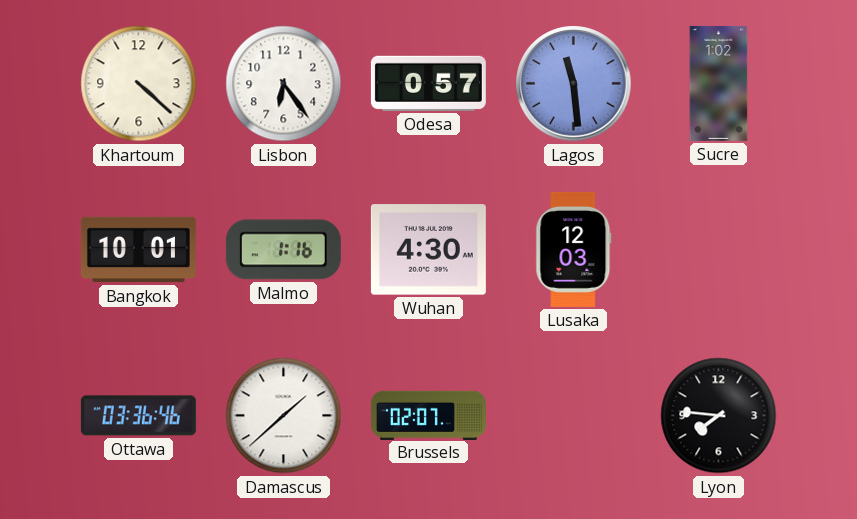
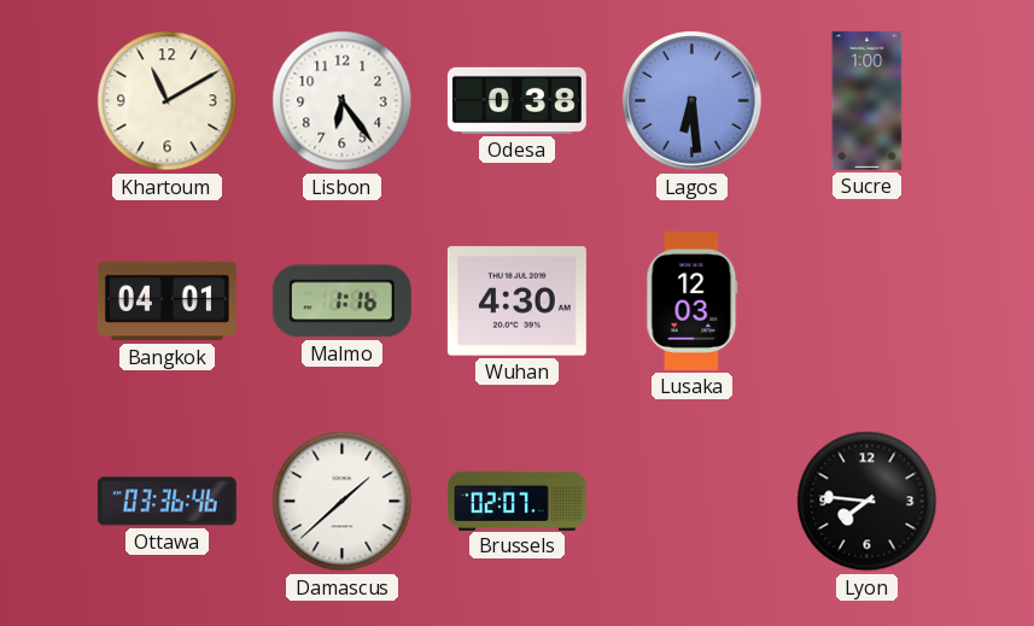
Khartoum: 4:22 -> 11:10
Odesa: 0:57 -> 0:38
Lagos: 11:29 -> 6:29
Sucre: 1:02 -> 1:00
Bangkok: 10:01 -> 04:01
